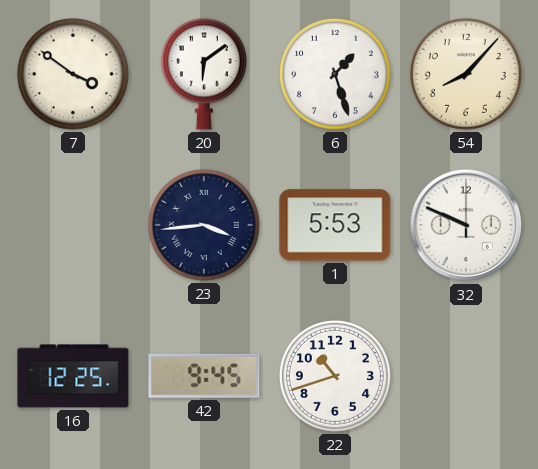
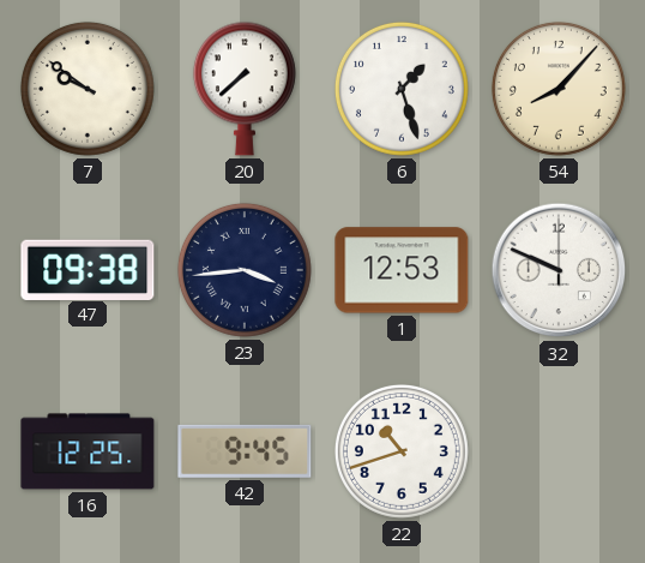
7: 3:51 -> 9:51
20: 6:09 -> 7:38
47: none -> 09:38
1: 5:53 -> 12:53
